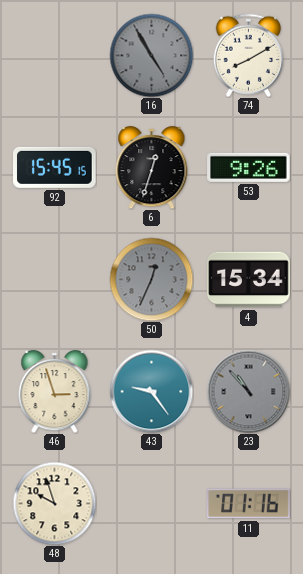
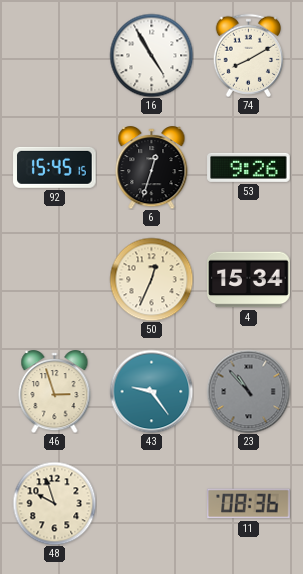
16 dial: grey -> white
50 dial: grey -> cream
11: 01:16 -> 08:36
